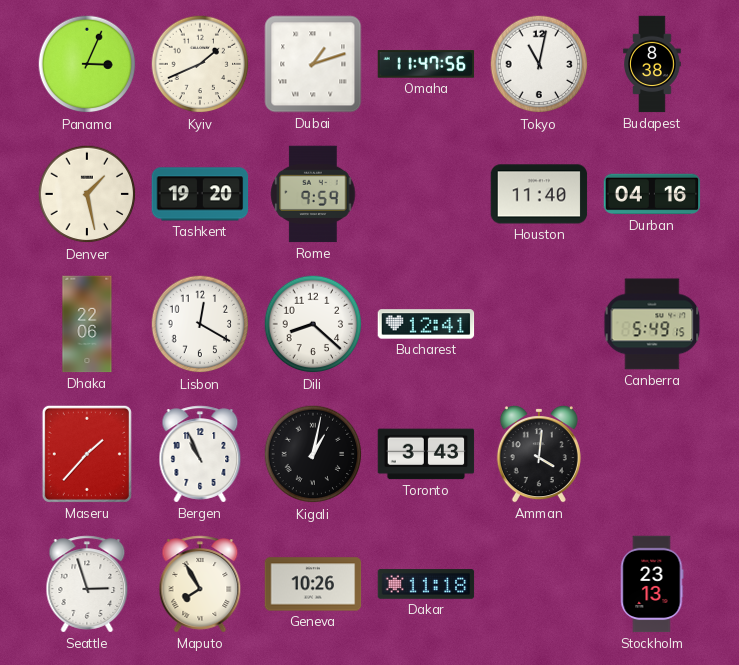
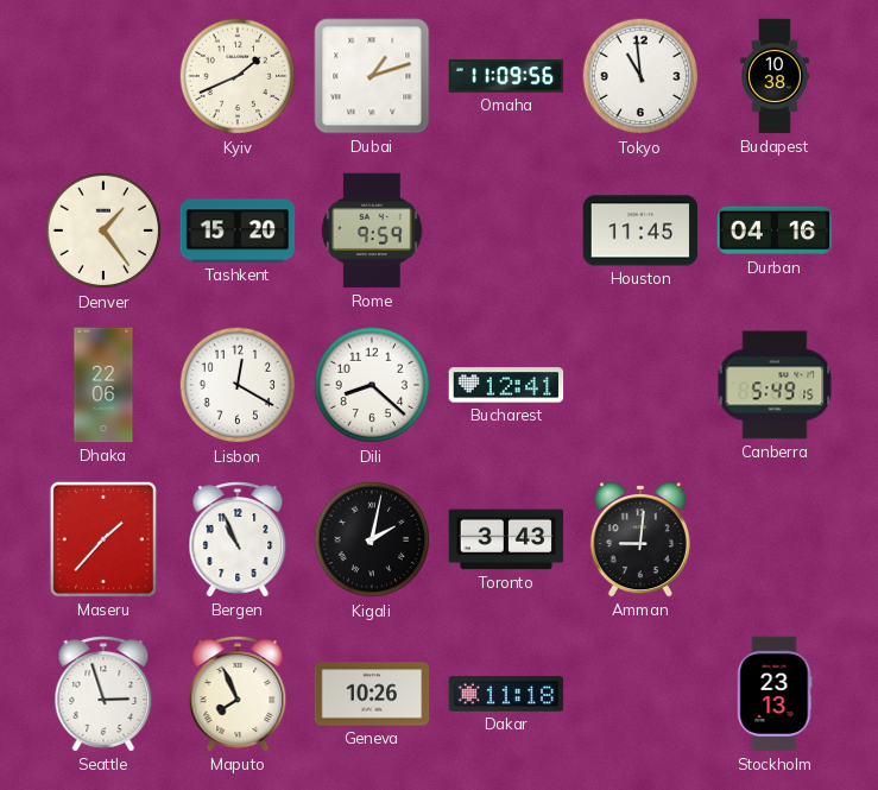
Panama: 3:04 -> none
Omaha: 11:47 -> 11:09
Tokyo: 11:02 -> 10:59
Budapest: 8:38 -> 10:38
Denver: 1:28 -> 1:24
Tashkent: 19:20 -> 15:20
Houston: 11:40 -> 11:45
Kigali: 1:02 -> 2:02
Amman: 4:01 -> 9:01
Maputo: 7:55 -> 7:56
